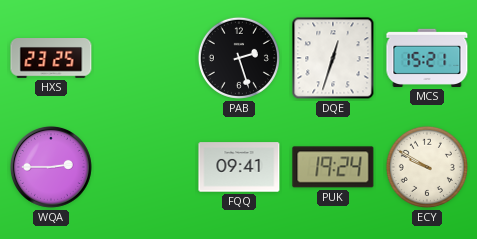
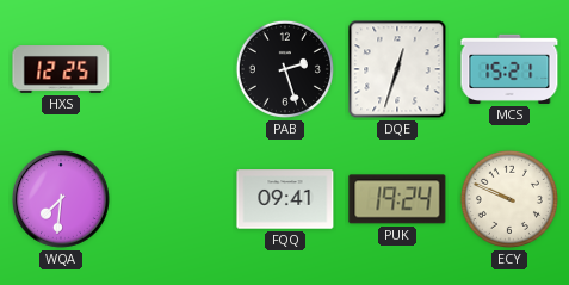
HXS: 23:25 -> 12:25
WQA: 2:45 -> 7:31
ECY: 9:50 -> 9:49
